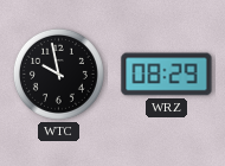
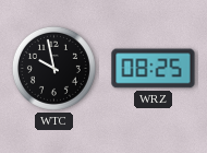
WRZ: 08:29 -> 08:25
